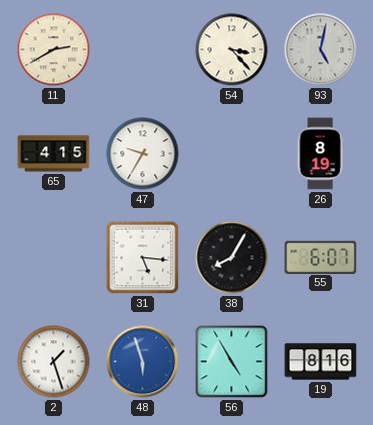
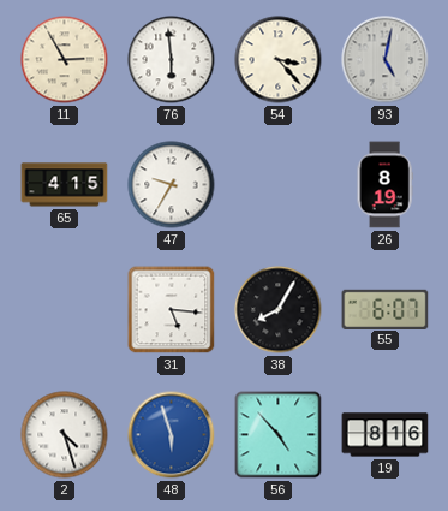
11: 2:40 -> 2:55
76: none -> 5:59
2: 1:27 -> 4:27
56: 4:55 -> 4:53
